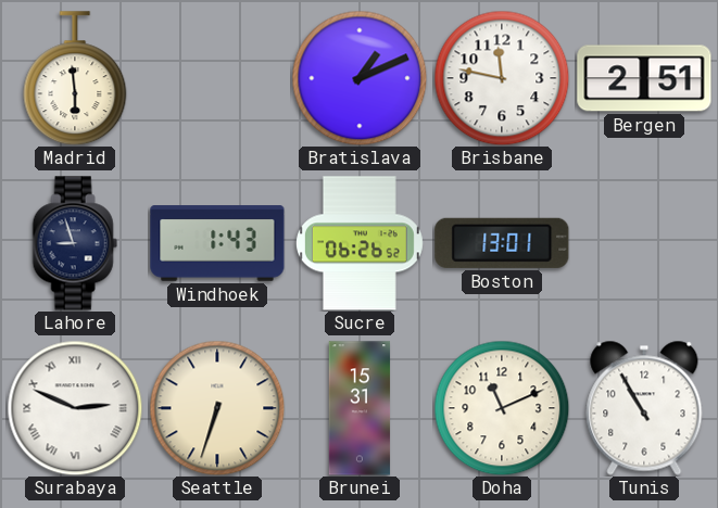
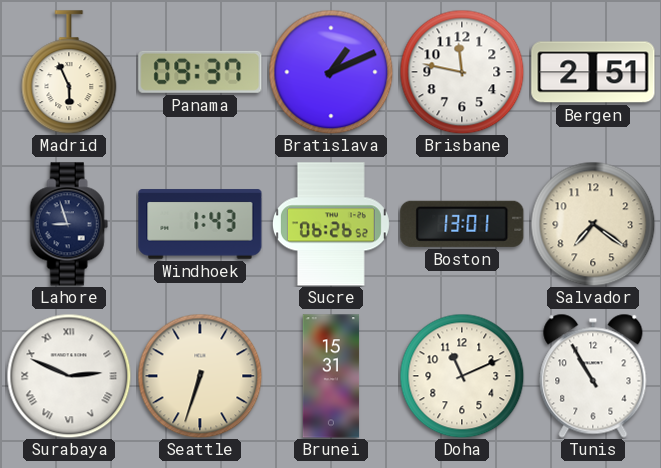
Madrid: 5:59 -> 5:56
Panama: none -> 09:37
Salvador: none -> 7:21
